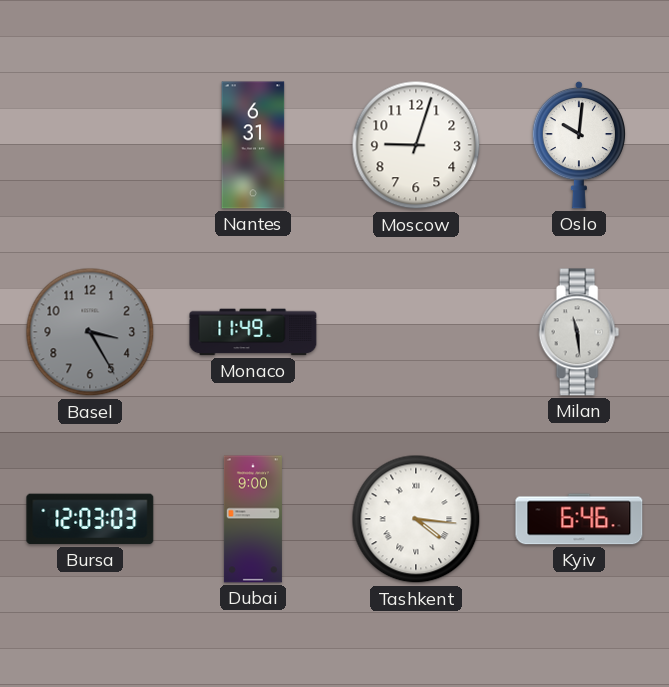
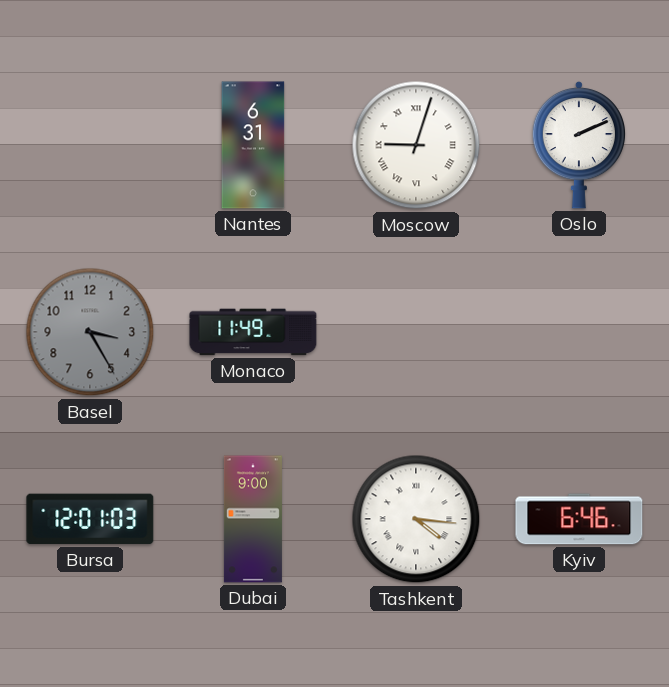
Moscow numerals: Arabic -> Roman
Oslo: 10:01 -> 2:11
Milan: 11:29 -> none
Bursa: 12:03 -> 12:01
